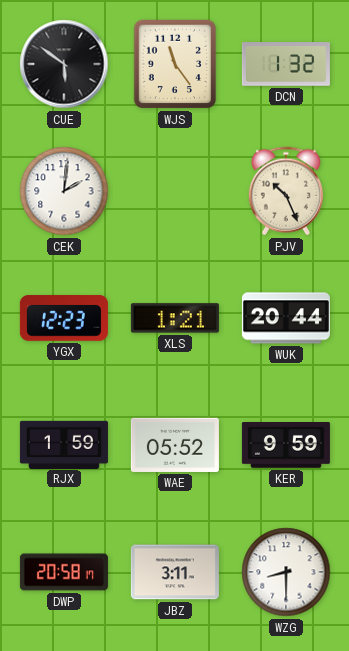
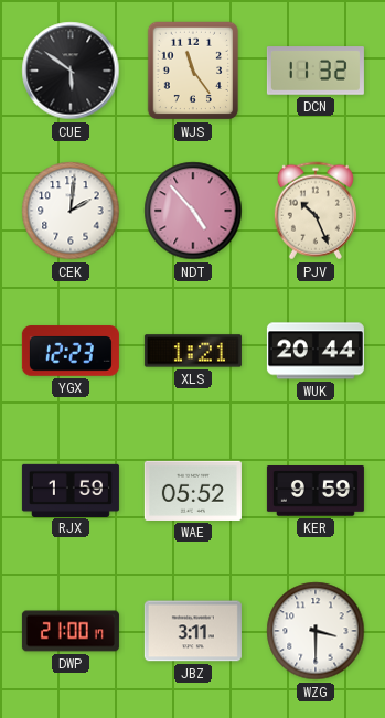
DCN: 1:32 -> 11:32
NDT: none -> 4:53
DWP: 20:58 -> 21:00
WZG: 8:30 -> 3:30
